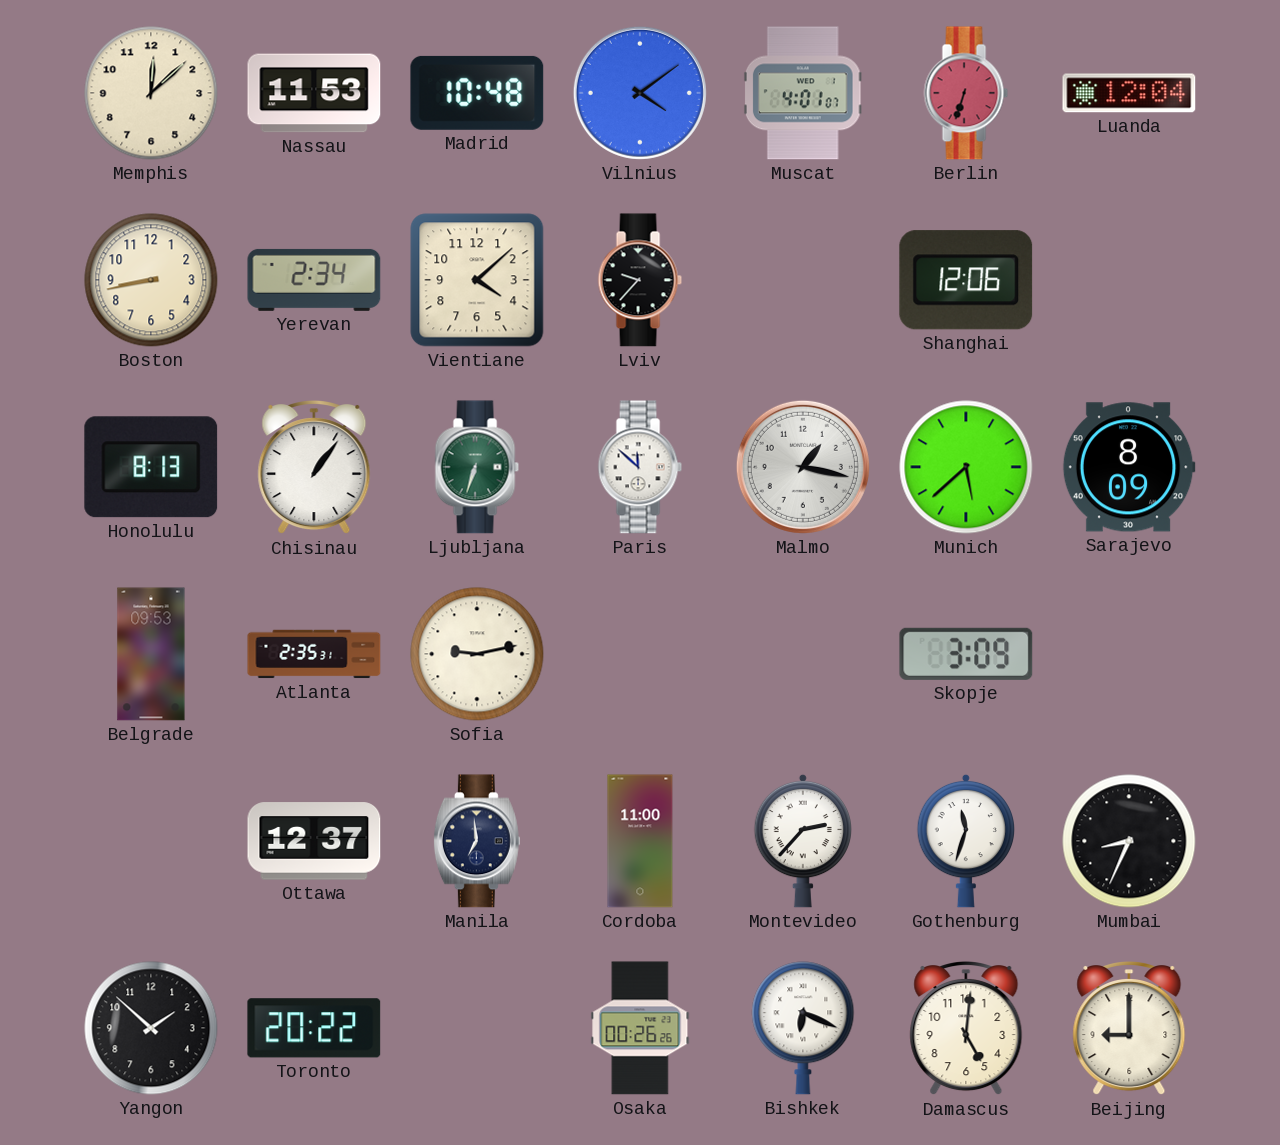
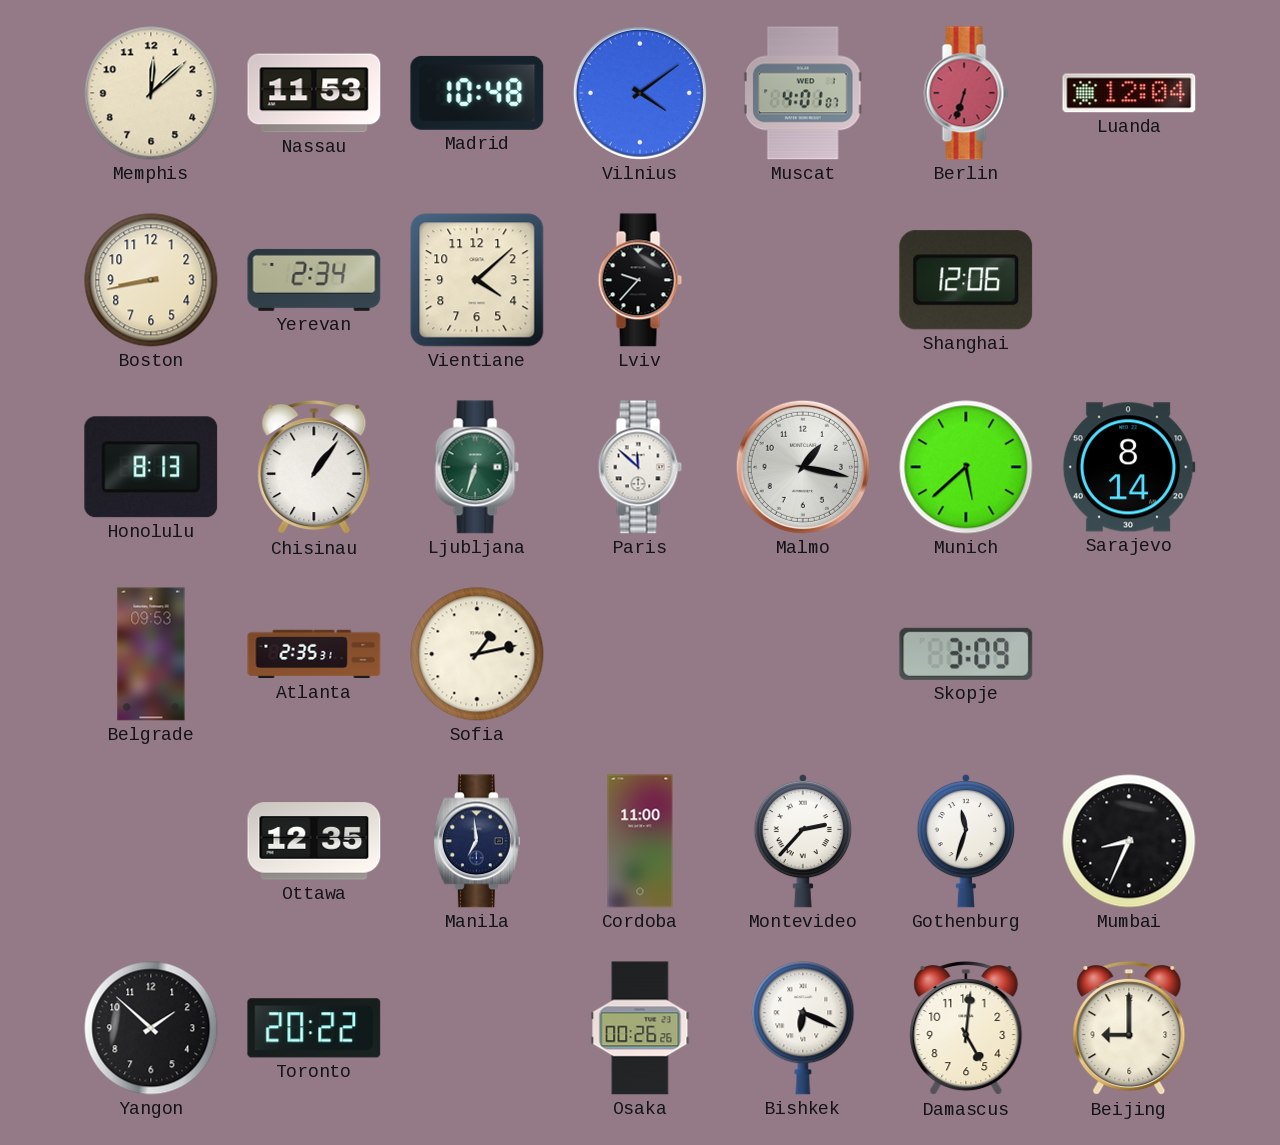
Sarajevo: 8:09 -> 8:14
Sofia: 9:13 -> 1:13
Ottawa: 12:37 -> 12:35
